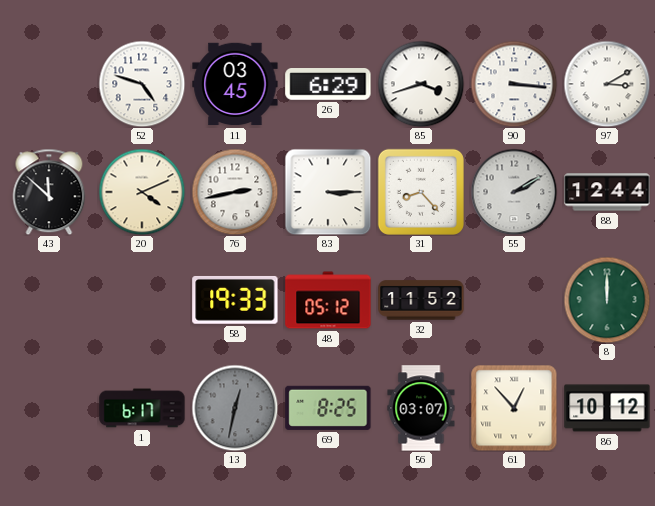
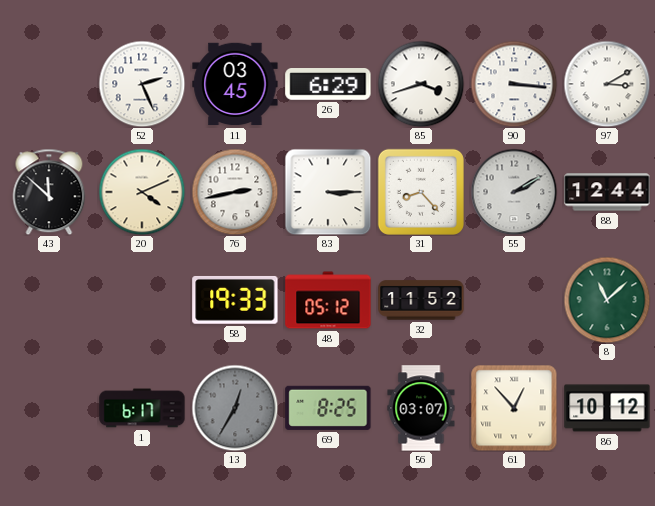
52: 4:48 -> 2:26
8: 12:00 -> 11:08
13: 12:32 -> 12:35
